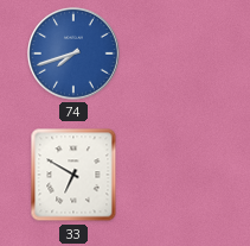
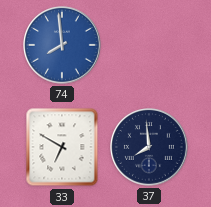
74: 7:42 -> 7:59
37: none -> 7:59
